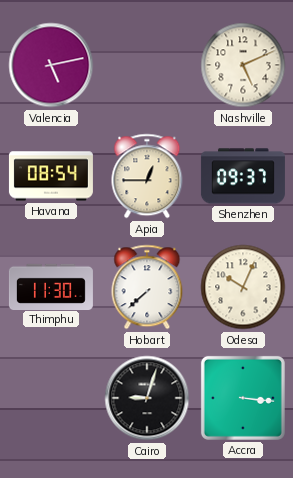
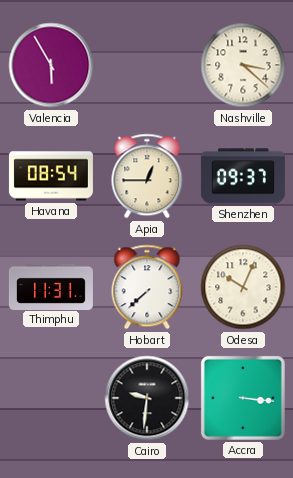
Valencia: 5:13 -> 5:55
Nashville: 5:11 -> 3:22
Thimphu: 11:30 -> 11:31
Cairo: 9:03 -> 9:31
